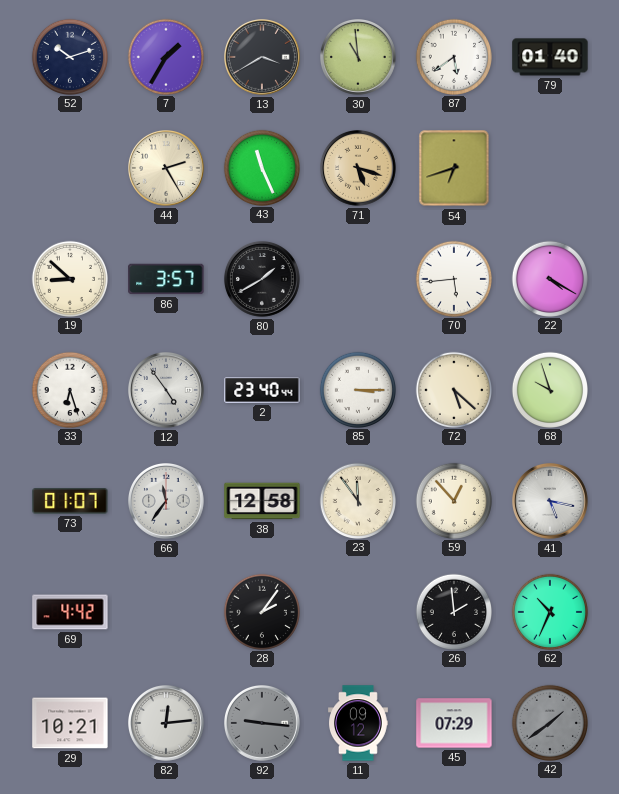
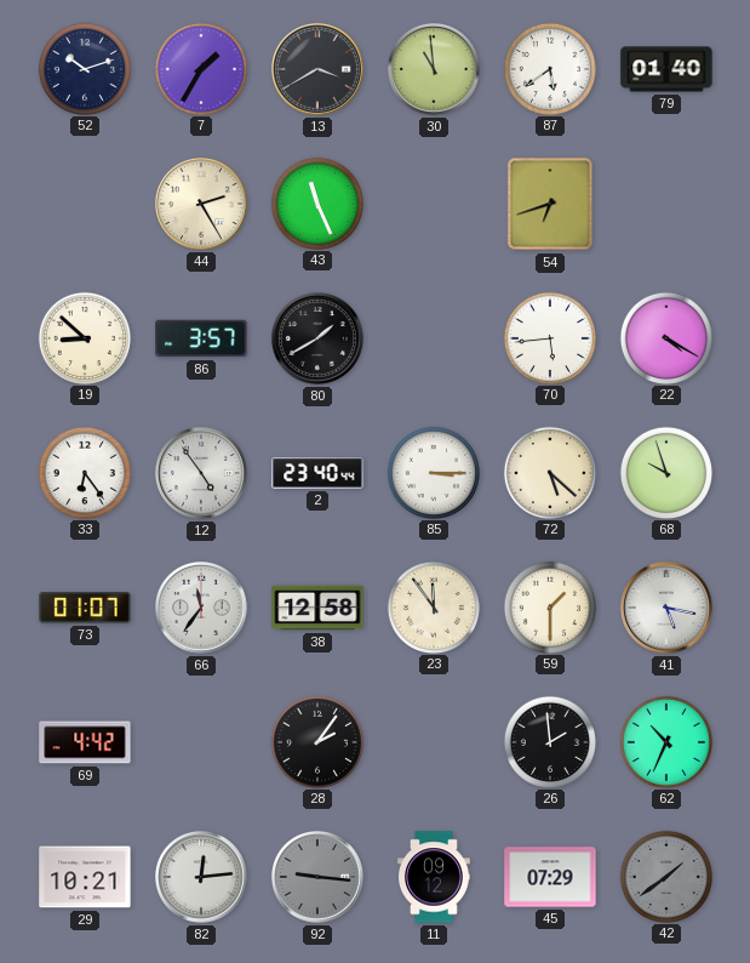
71: 5:18 -> none
33: 6:27 -> 6:24
59: 12:53 -> 1:30
